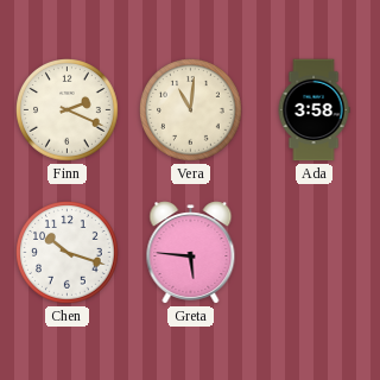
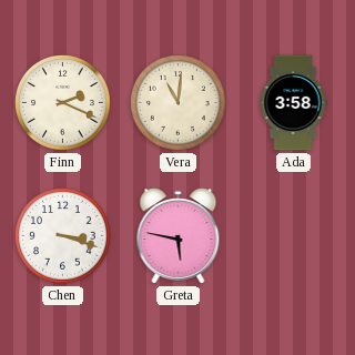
Chen: 10:18 -> 3:18
Greta: 5:46 -> 5:47
